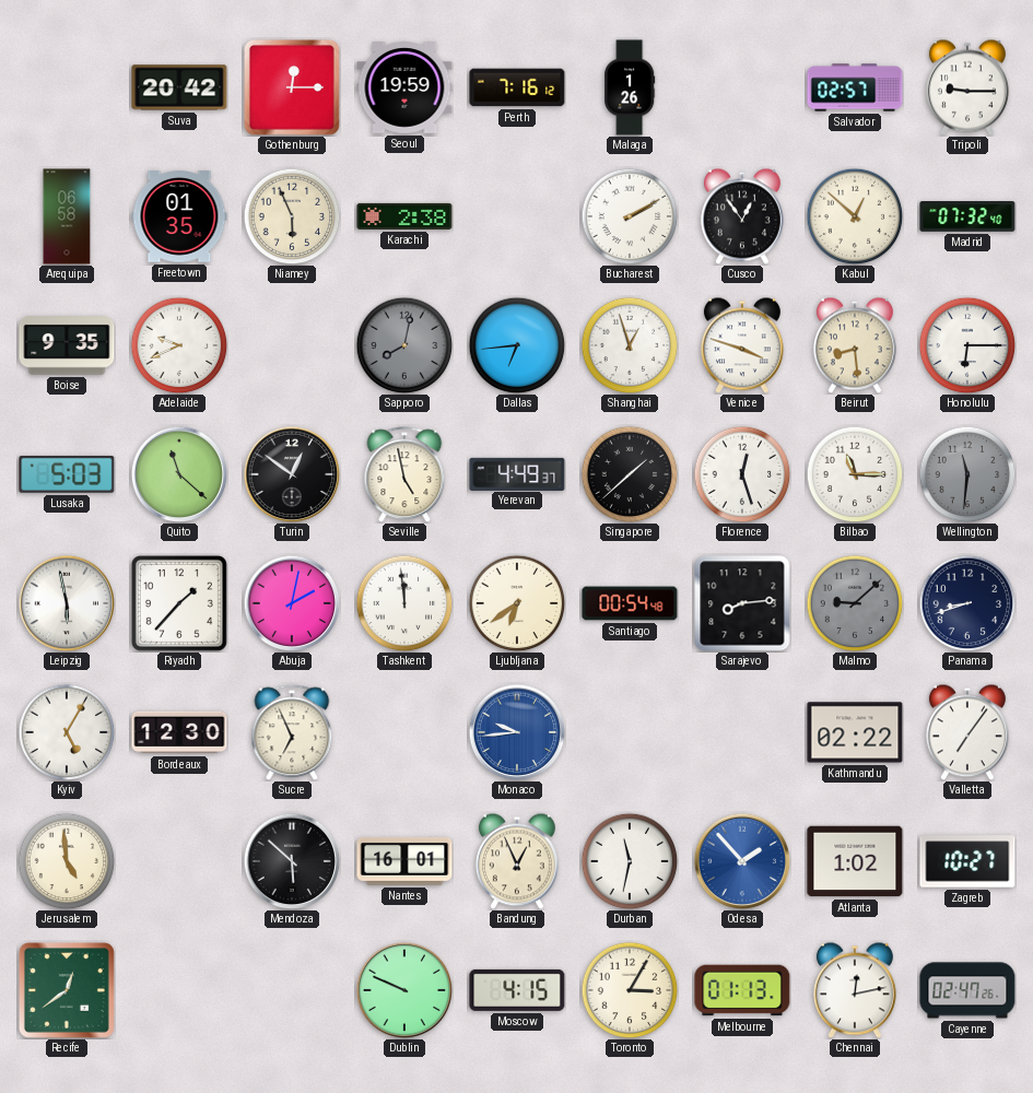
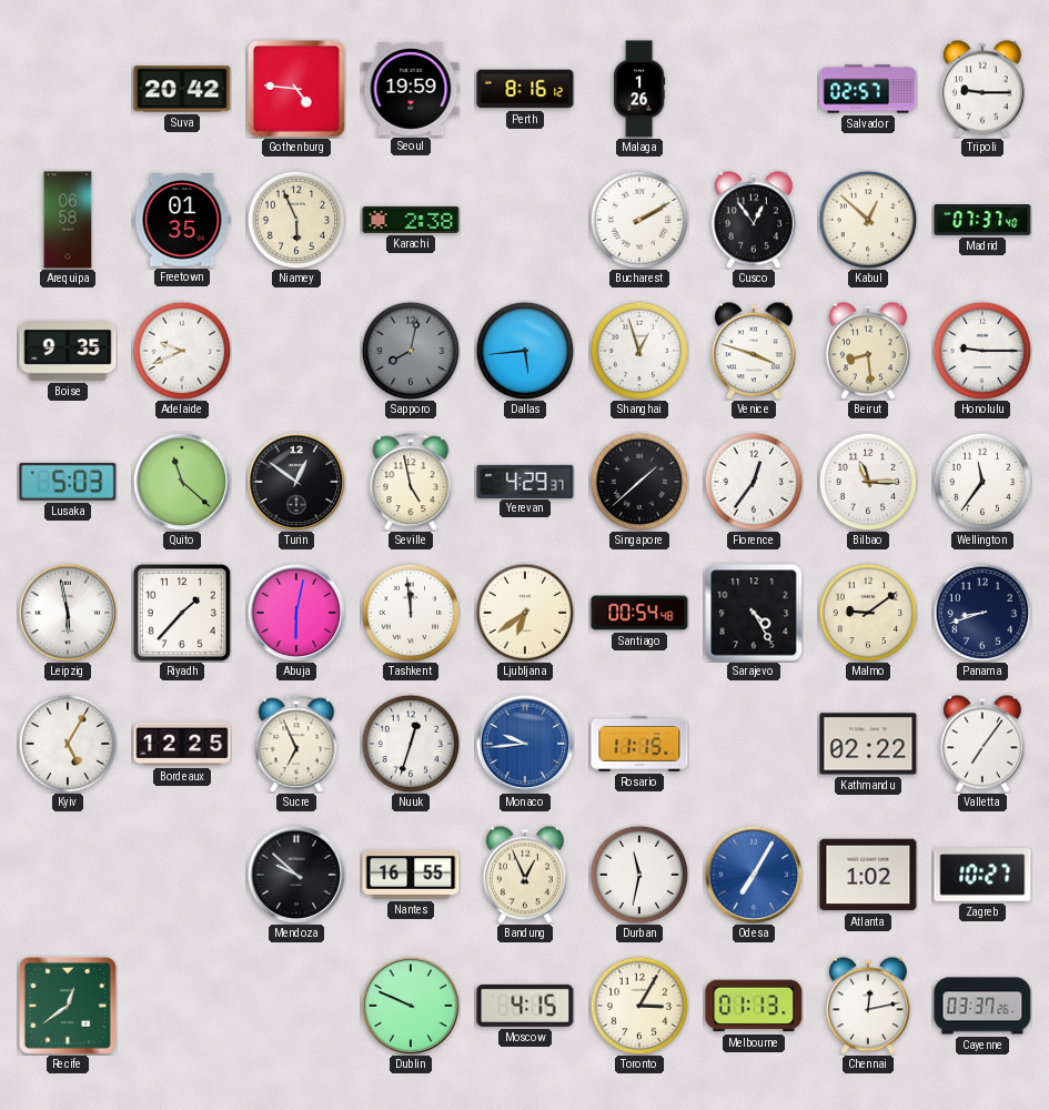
Gothenburg: 12:15 -> 4:46
Perth: 7:16 -> 8:16
Madrid: 07:32 -> 07:37
Dallas: 6:44 -> 5:44
Honolulu: 6:15 -> 9:15
Yerevan: 4:49 -> 4:29
Florence: 12:27 -> 12:36
Wellington: 11:31 -> 11:36
Wellington dial: grey -> white
Abuja: 2:02 -> 6:02
Sarajevo: 8:14 -> 4:25
Malmo: 9:08 -> 9:09
Malmo dial: grey -> cream
Bordeaux: 12:30 -> 12:25
Nuuk: none -> 12:33
Rosario: none -> 11:15
Jerusalem: 4:59 -> none
Mendoza: 5:52 -> 9:52
Nantes: 16:01 -> 16:55
Odesa: 1:53 -> 7:05
Cayenne: 02:47 -> 03:37
